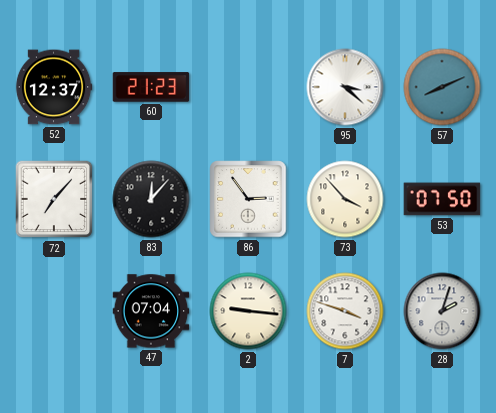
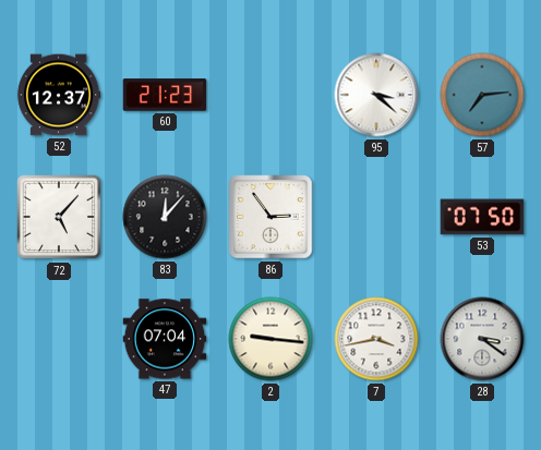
57: 8:11 -> 7:14
72: 7:07 -> 5:07
73: 3:53 -> none
7: 3:48 -> 3:43
28: 2:03 -> 3:21
